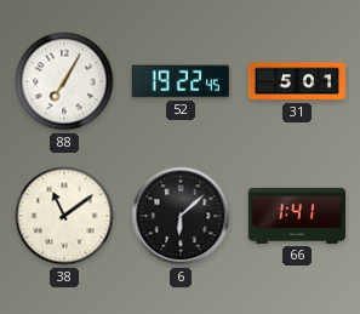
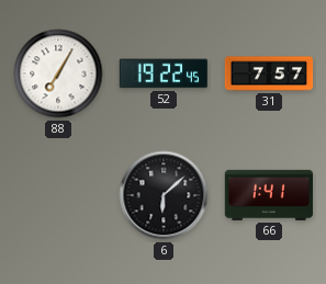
31: 5:01 -> 7:57
38: 11:09 -> none
